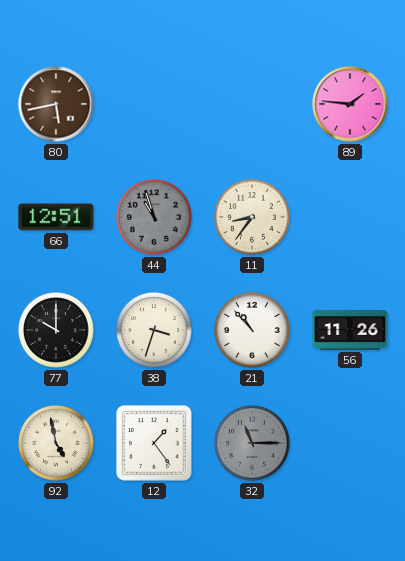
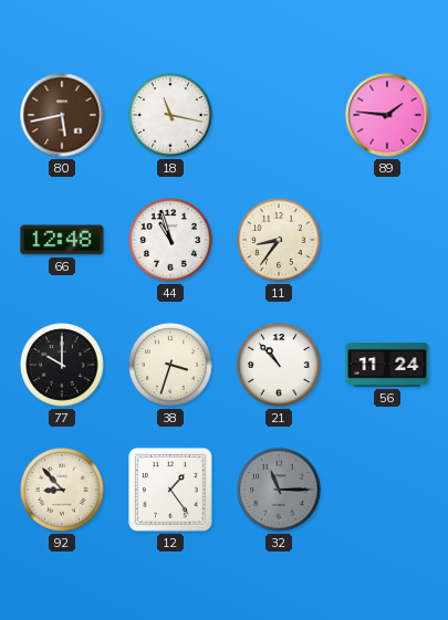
18: none -> 11:17
66: 12:51 -> 12:48
44 dial: grey -> white
56: 11:26 -> 11:24
92: 4:58 -> 8:53
